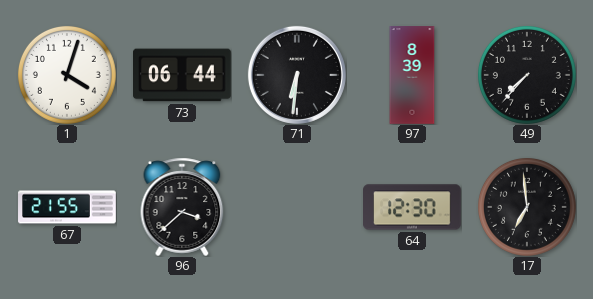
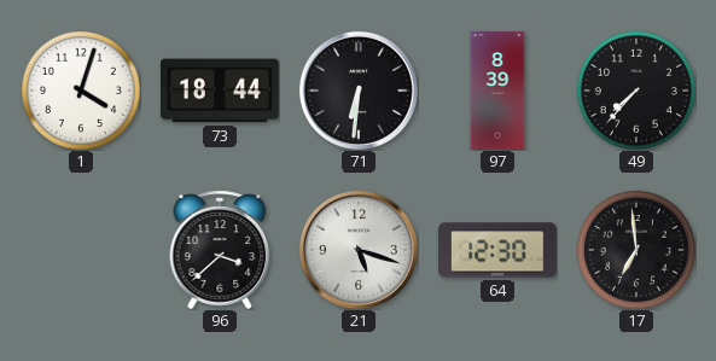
73: 06:44 -> 18:44
67: 21:55 -> none
21: none -> 5:18
